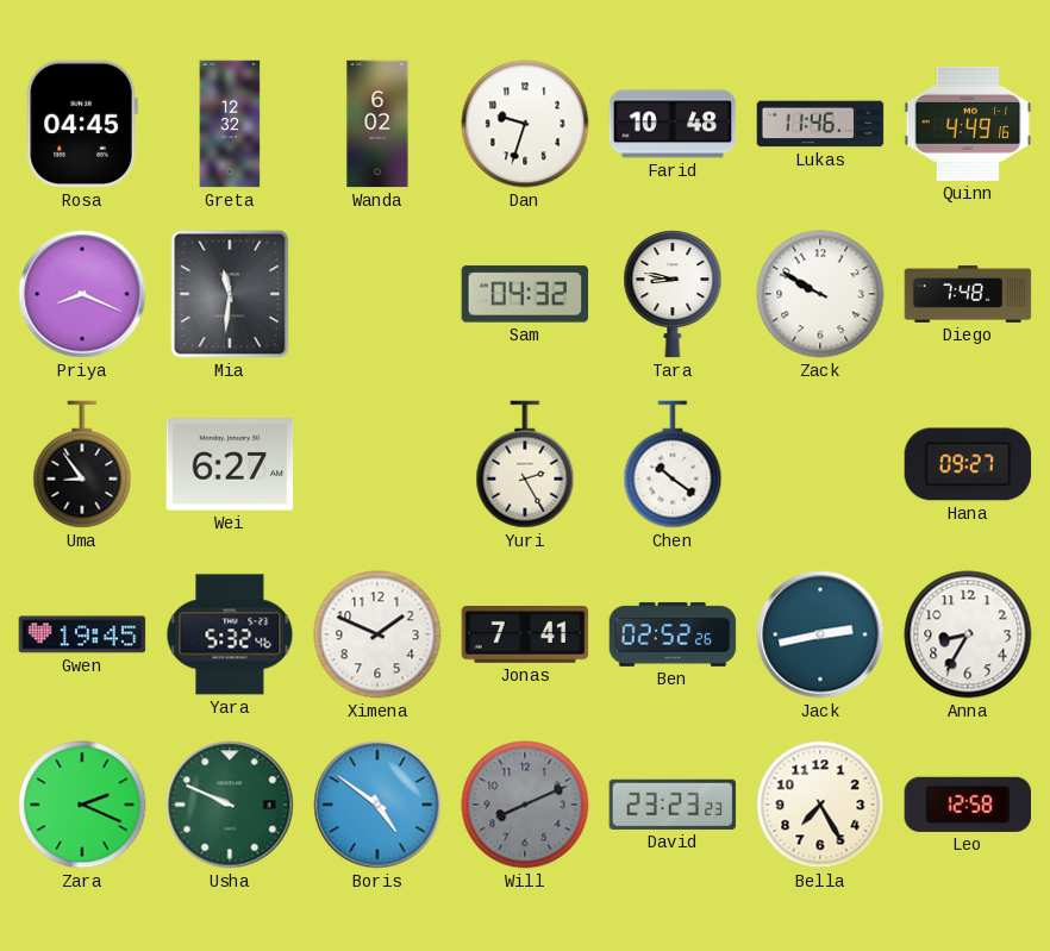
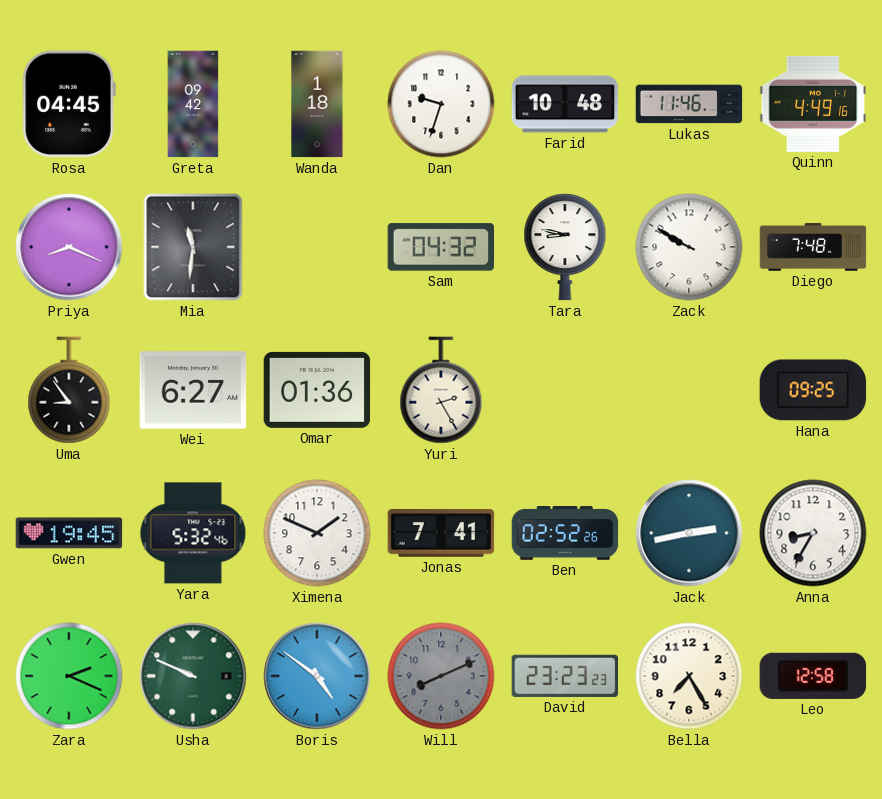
Greta: 12:32 -> 09:42
Wanda: 6:02 -> 1:18
Omar: none -> 01:36
Chen: 10:21 -> none
Hana: 09:27 -> 09:25
